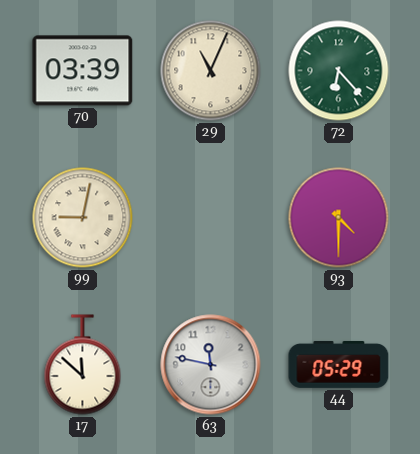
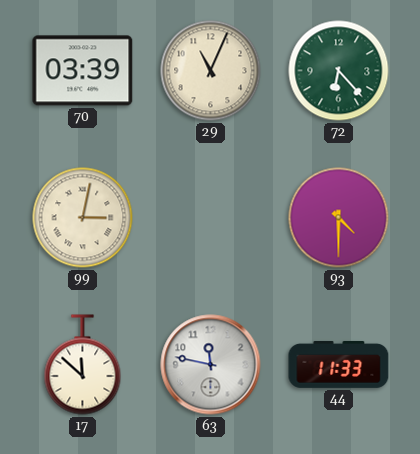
99: 9:02 -> 3:02
44: 05:29 -> 11:33
